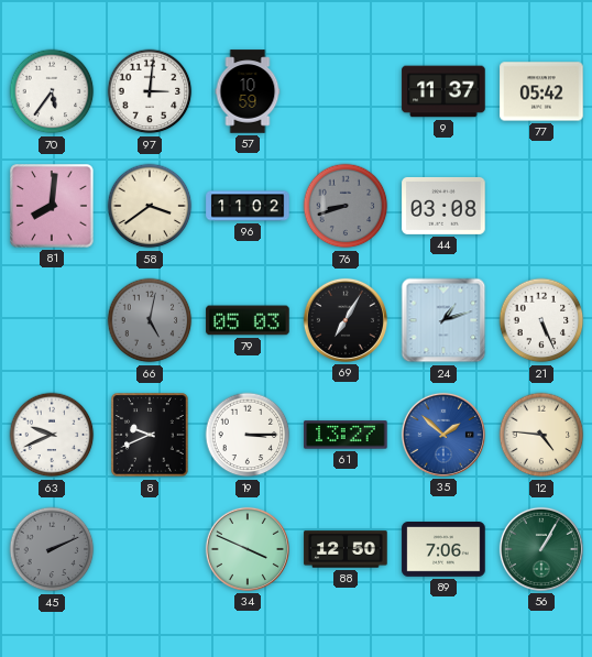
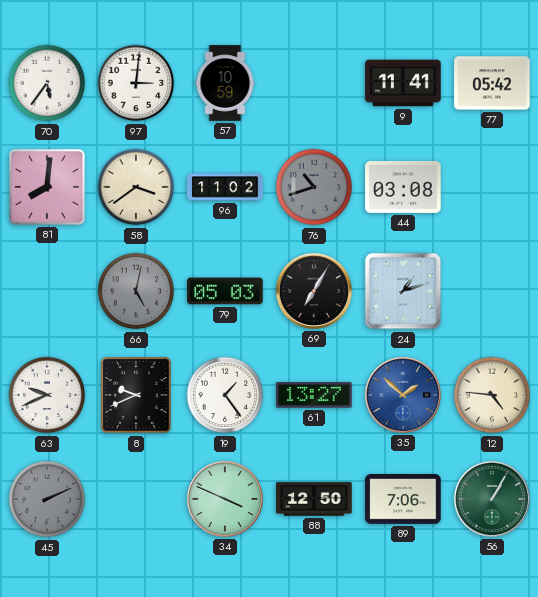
9: 11:37 -> 11:41
76: 8:42 -> 10:42
21: 5:26 -> none
19: 3:15 -> 1:24
